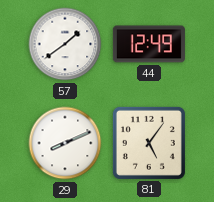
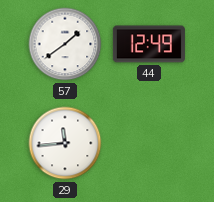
29: 8:11 -> 11:44
81: 5:06 -> none
